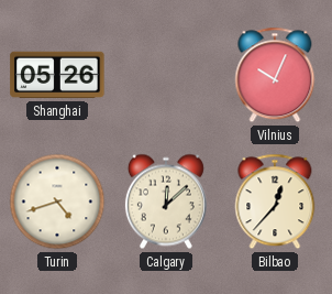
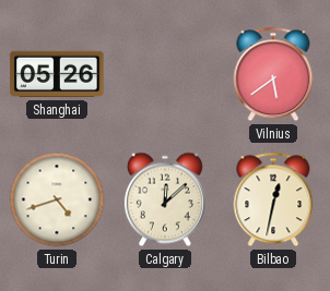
Vilnius: 10:04 -> 5:39
Bilbao: 12:37 -> 12:32
